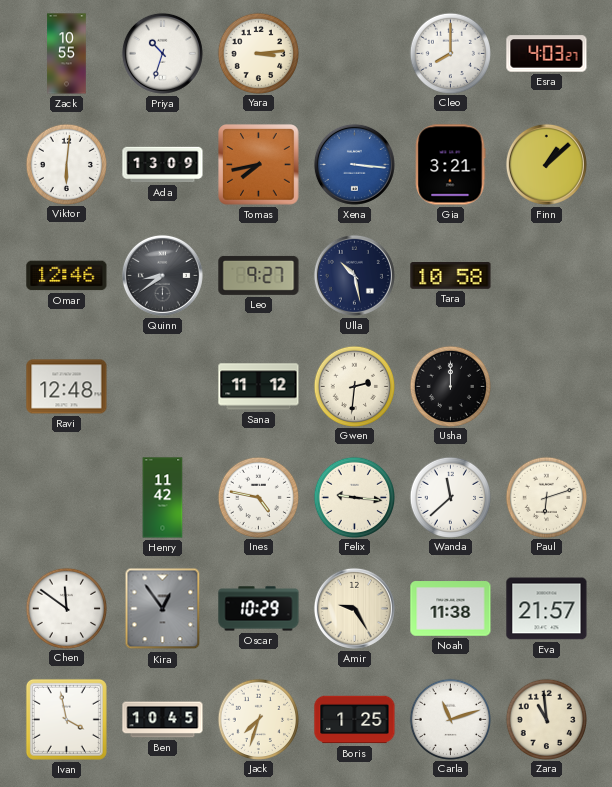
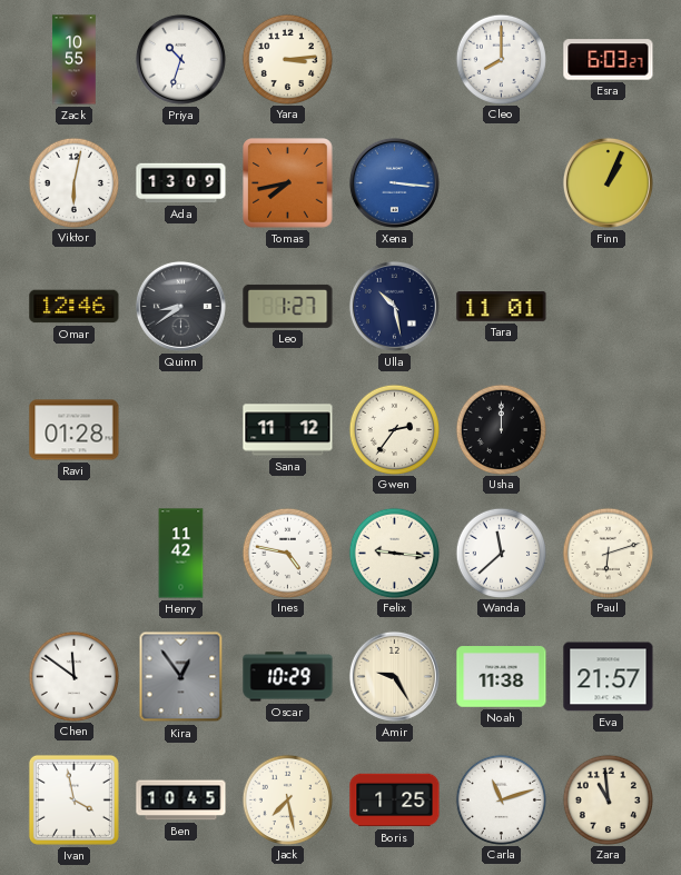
Esra: 4:03 -> 6:03
Viktor: 6:01 -> 6:02
Gia: 3:21 -> none
Finn: 1:08 -> 1:04
Leo: 9:27 -> 1:27
Tara: 10:58 -> 11:01
Ravi: 12:48 -> 01:28
Gwen: 2:31 -> 2:36
Jack: 7:33 -> 7:28
